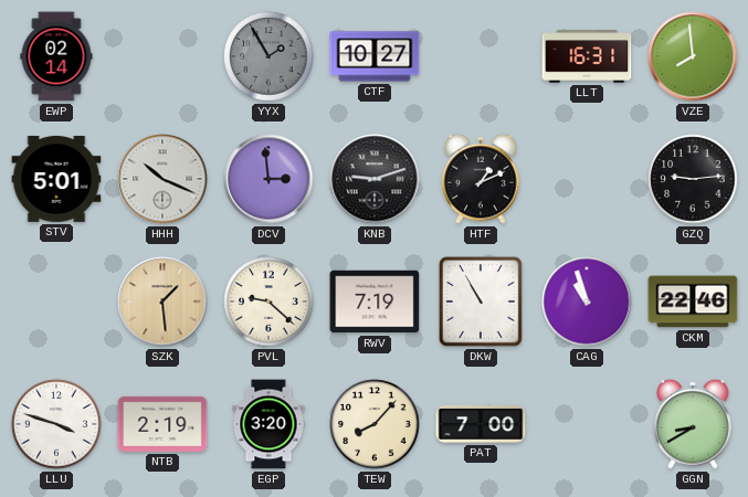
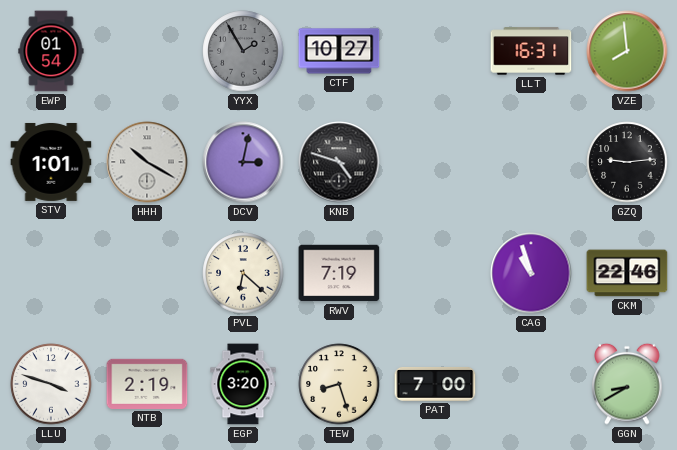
EWP: 02:14 -> 01:54
STV: 5:01 -> 1:01
HHH: 10:19 -> 10:20
DCV: 2:59 -> 3:02
KNB: 9:12 -> 4:48
HTF: 1:11 -> none
SZK: 1:29 -> none
PVL: 9:22 -> 6:22
DKW: 10:55 -> none
TEW: 8:07 -> 8:27
